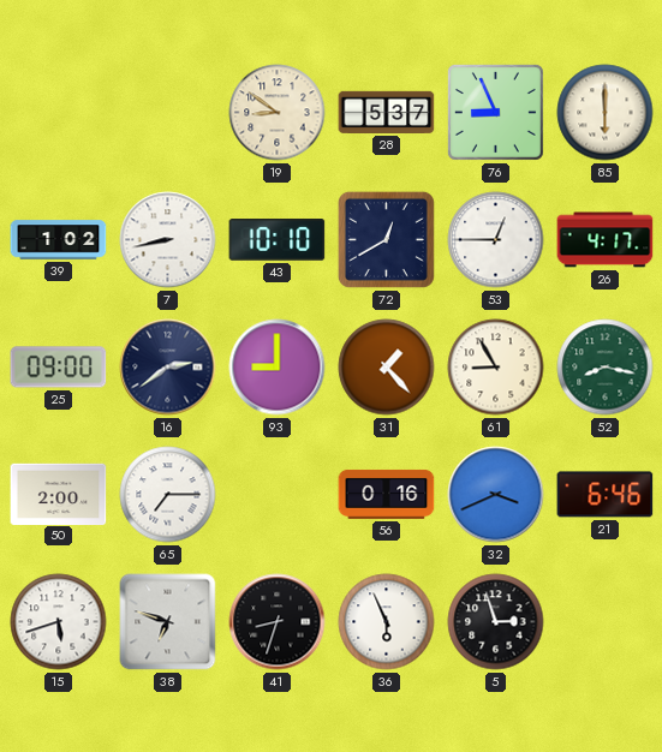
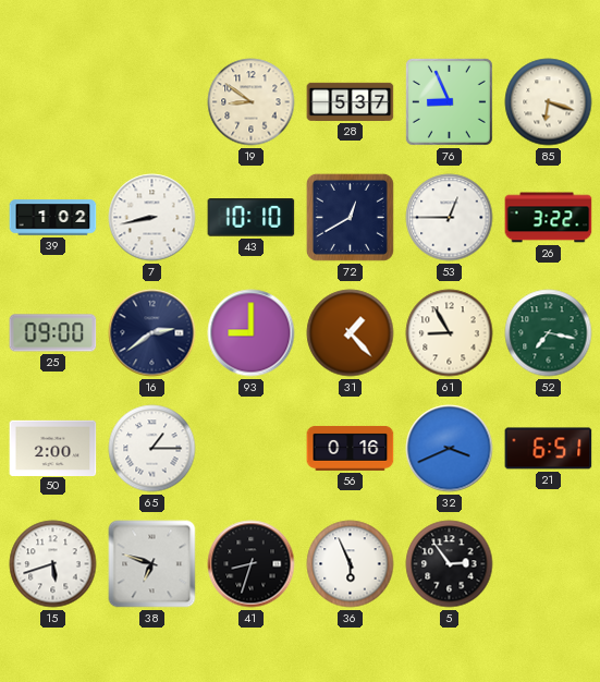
85: 6:00 -> 6:18
26: 4:17 -> 3:22
52: 8:17 -> 7:17
65: 7:15 -> 1:15
21: 6:46 -> 6:51
5: 2:57 -> 2:54
